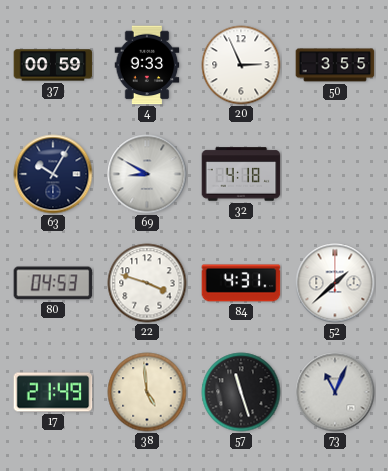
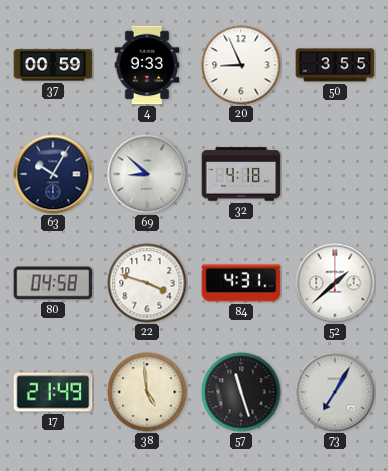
20: 2:56 -> 8:56
69: 8:50 -> 8:52
80: 04:53 -> 04:58
73: 11:04 -> 7:05
